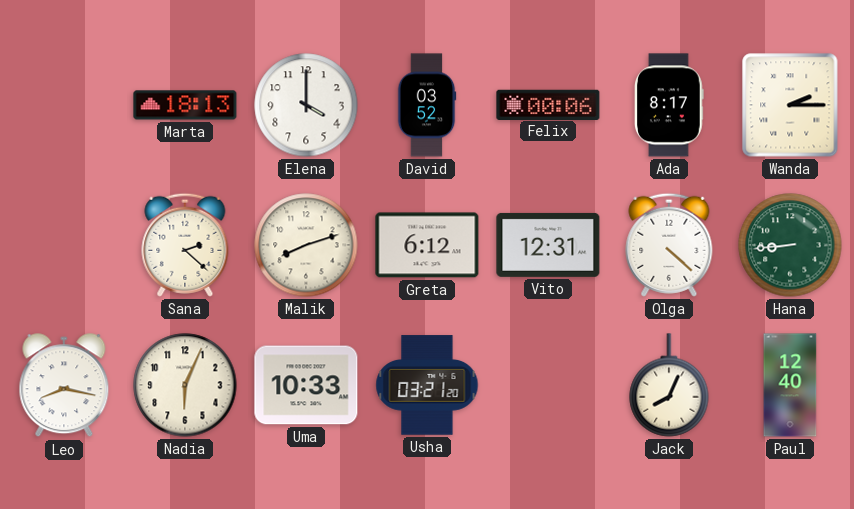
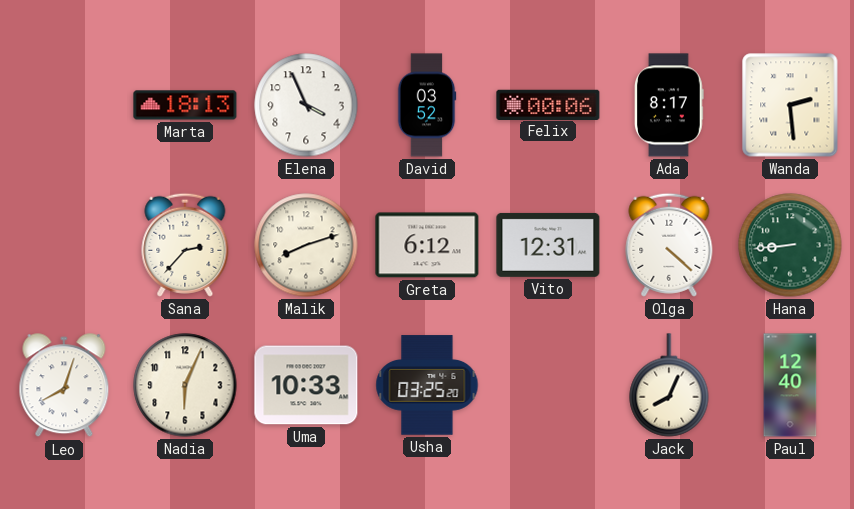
Elena: 4:00 -> 3:56
Wanda: 2:15 -> 2:29
Sana: 2:22 -> 2:37
Leo: 8:17 -> 8:03
Usha: 03:21 -> 03:25
